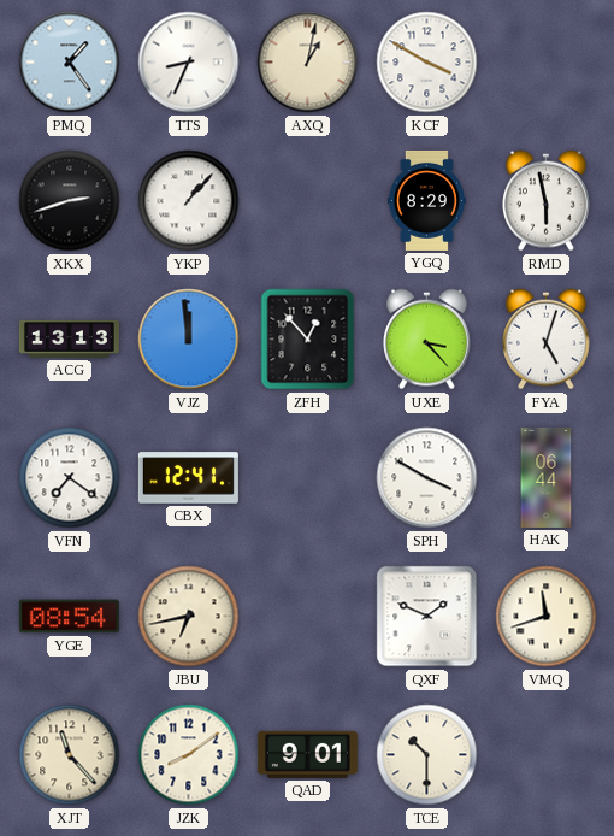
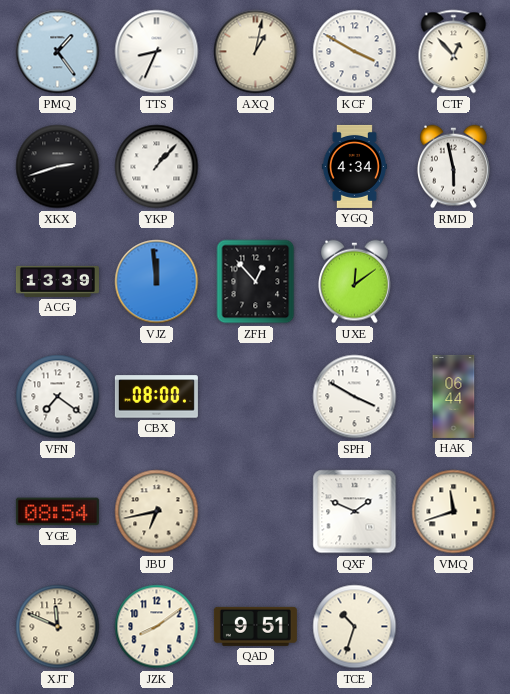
CTF: none -> 12:53
YGQ: 8:29 -> 4:34
ACG: 13:13 -> 13:39
UXE: 3:23 -> 12:09
FYA: 5:03 -> none
CBX: 12:41 -> 08:00
XJT: 11:23 -> 11:49
QAD: 9:01 -> 9:51
TCE: 10:30 -> 10:33
